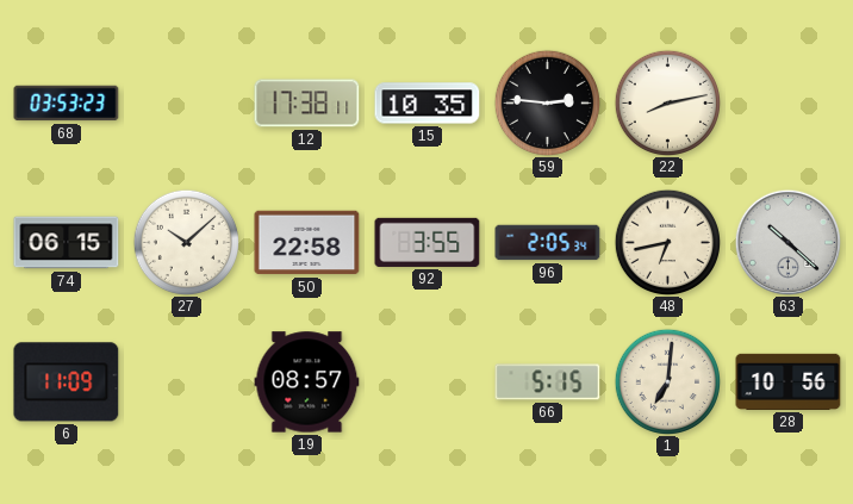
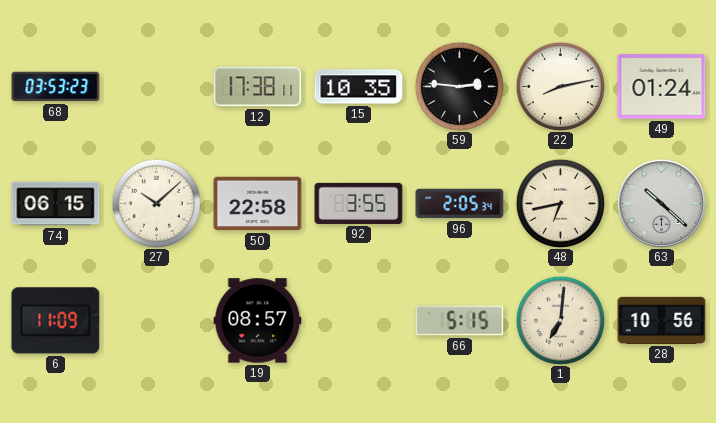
49: none -> 01:24
